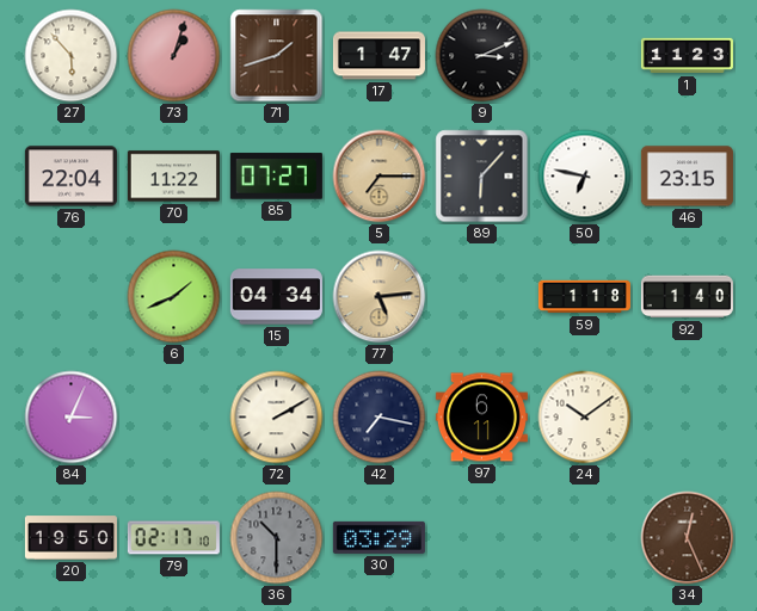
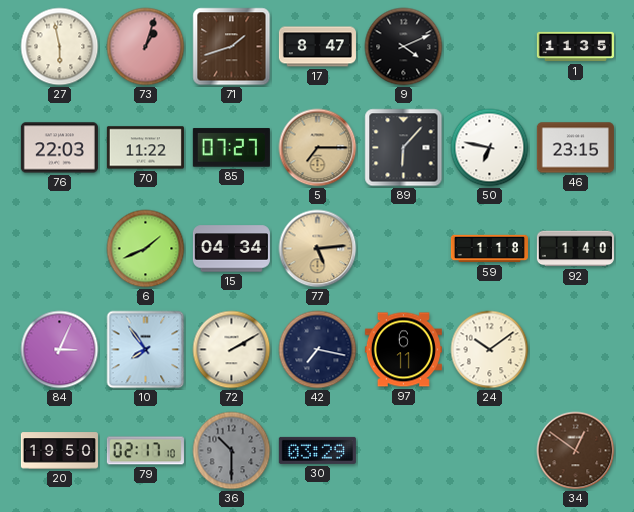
27: 5:53 -> 5:58
17: 1:47 -> 8:47
9: 3:11 -> 4:11
1: 11:23 -> 11:35
76: 22:04 -> 22:03
10: none -> 7:54
34: 12:26 -> 12:51
